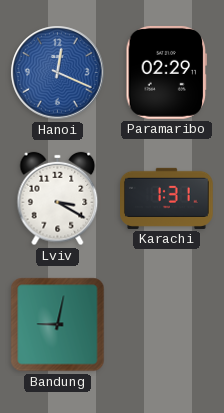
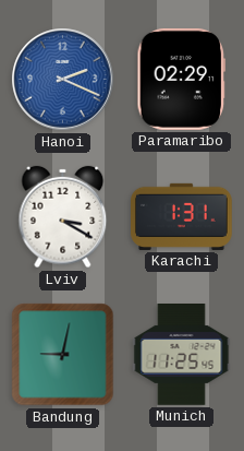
Hanoi: 12:19 -> 2:19
Munich: none -> 11:25
